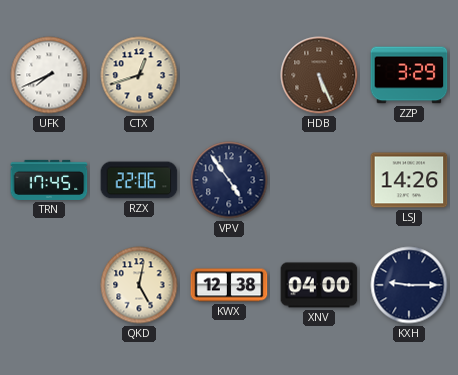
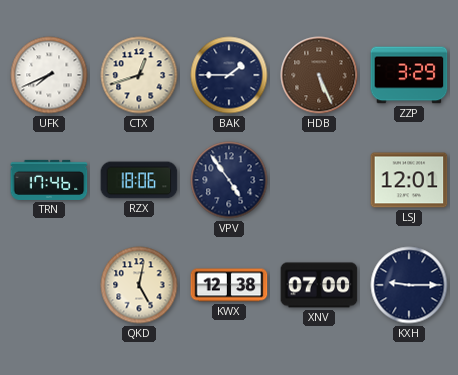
BAK: none -> 1:45
TRN: 17:45 -> 17:46
RZX: 22:06 -> 18:06
LSJ: 14:26 -> 12:01
XNV: 04:00 -> 07:00
